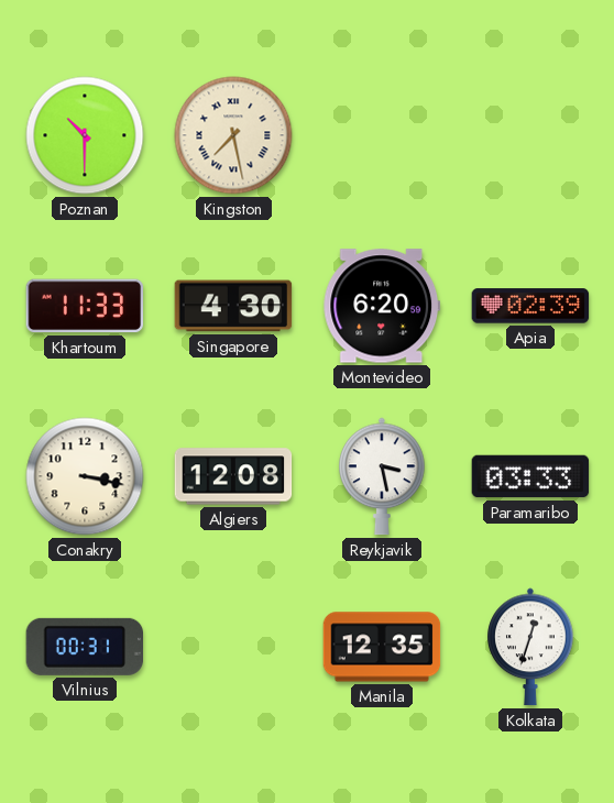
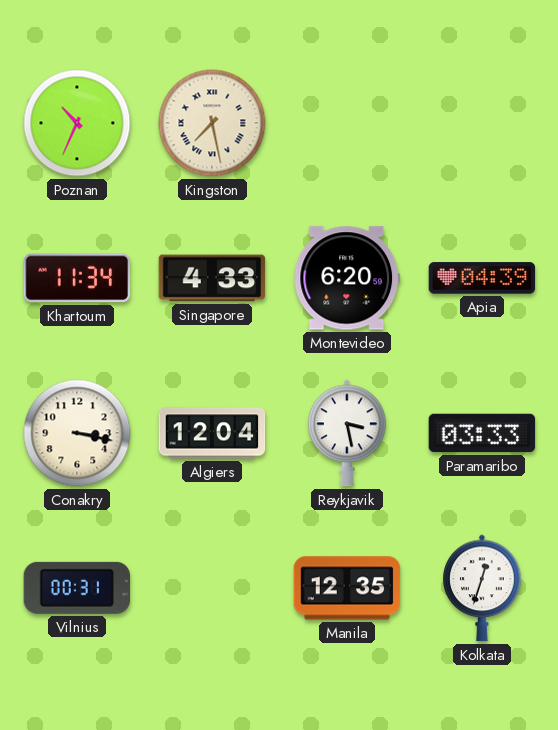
Poznan: 10:30 -> 10:34
Khartoum: 11:33 -> 11:34
Singapore: 4:30 -> 4:33
Apia: 02:39 -> 04:39
Algiers: 12:08 -> 12:04
